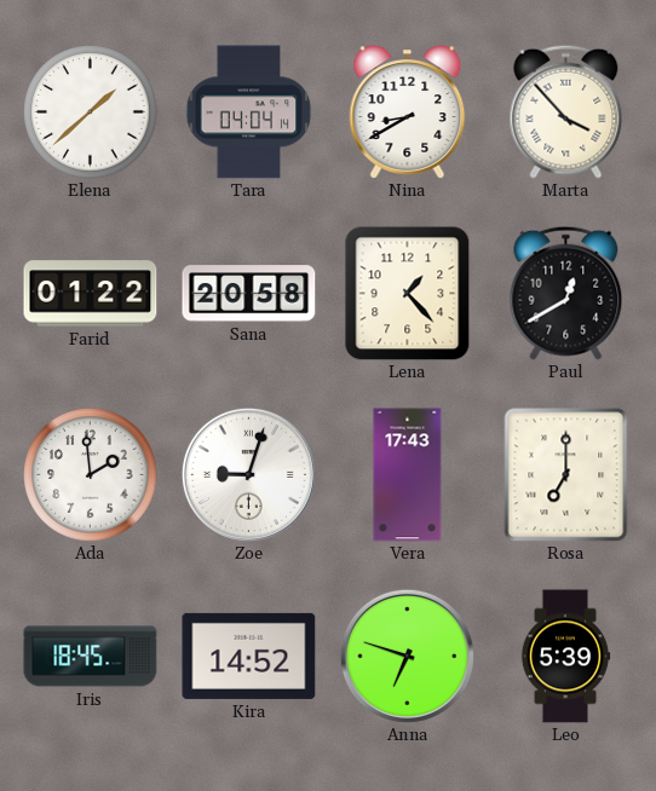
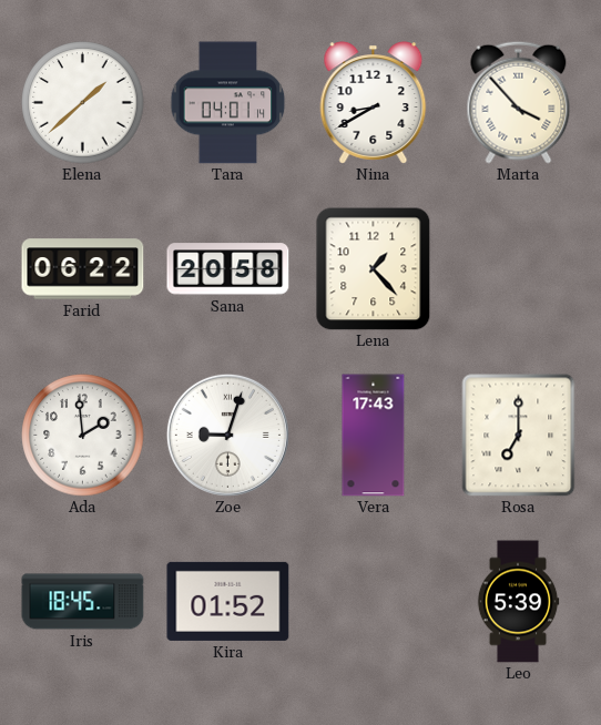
Tara: 04:04 -> 04:01
Farid: 01:22 -> 06:22
Paul: 12:40 -> none
Kira: 14:52 -> 01:52
Anna: 6:48 -> none
